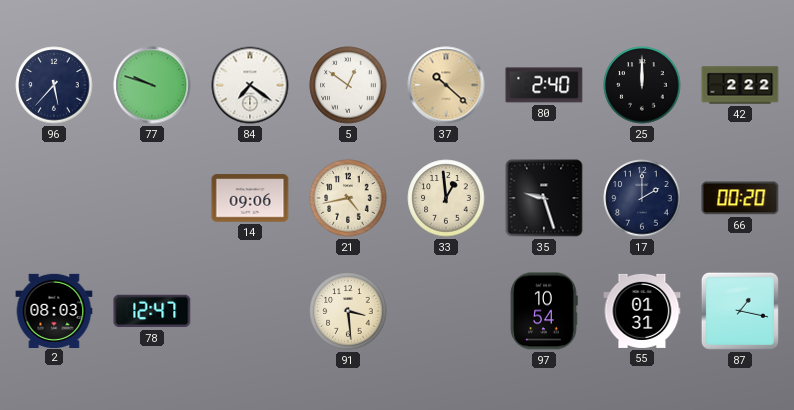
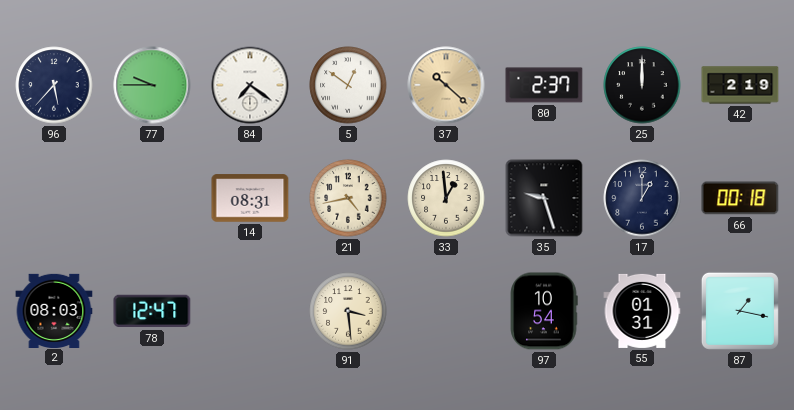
77: 9:48 -> 9:45
80: 2:40 -> 2:37
42: 2:22 -> 2:19
14: 09:06 -> 08:31
17: 2:00 -> 1:00
66: 00:20 -> 00:18
